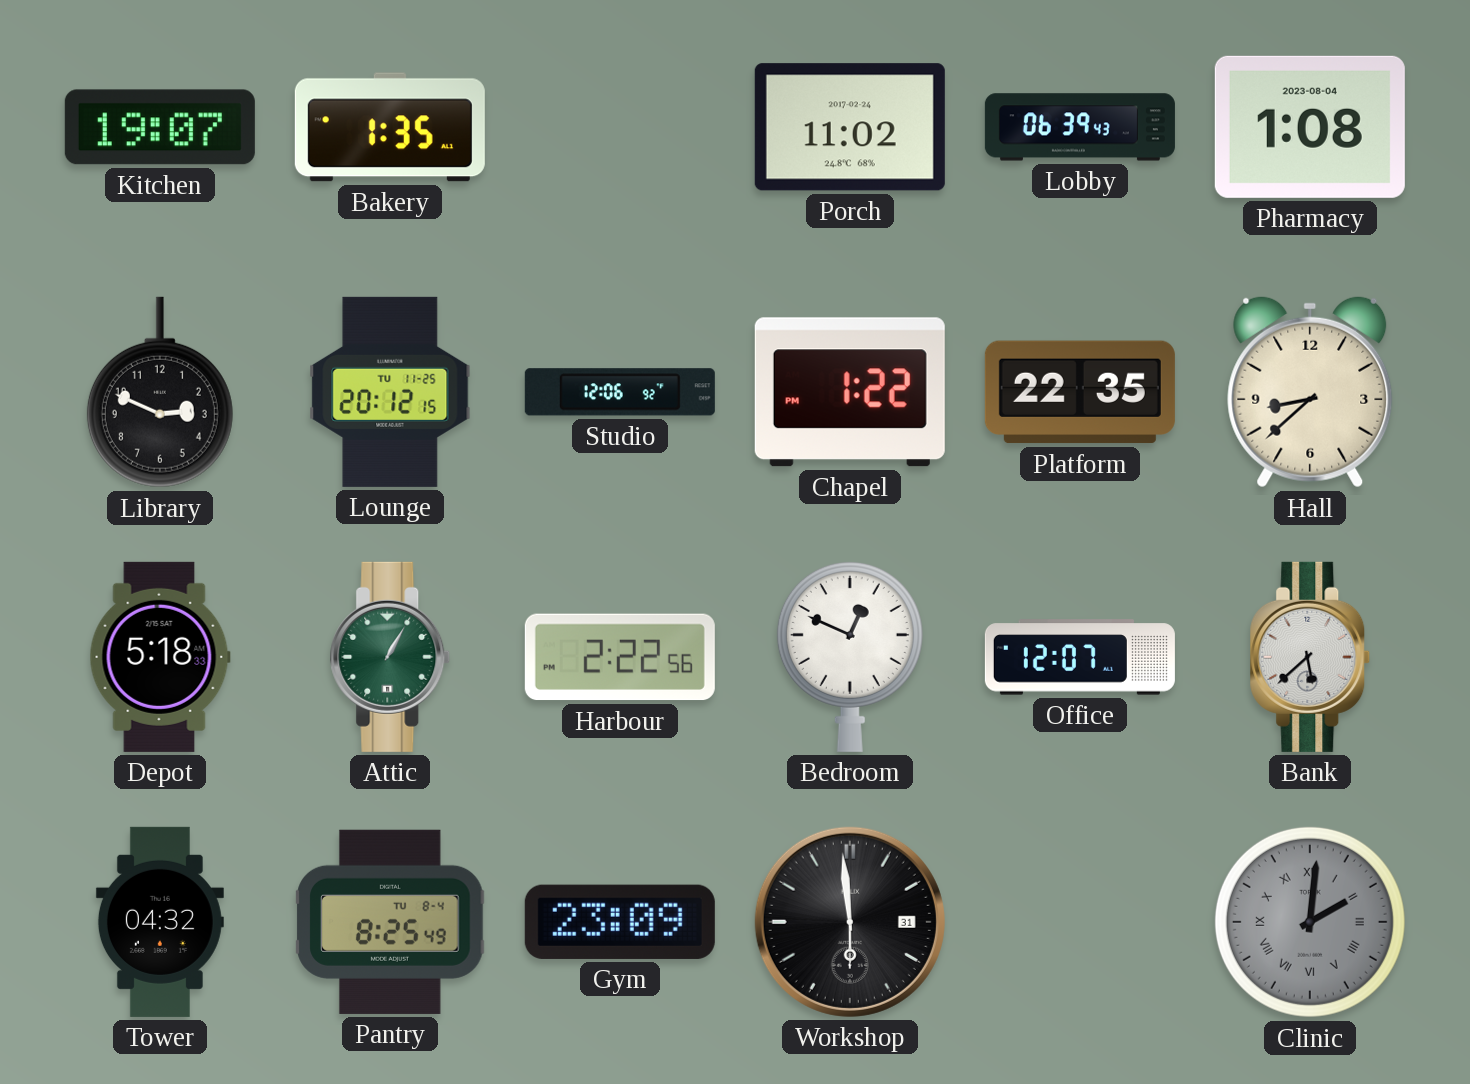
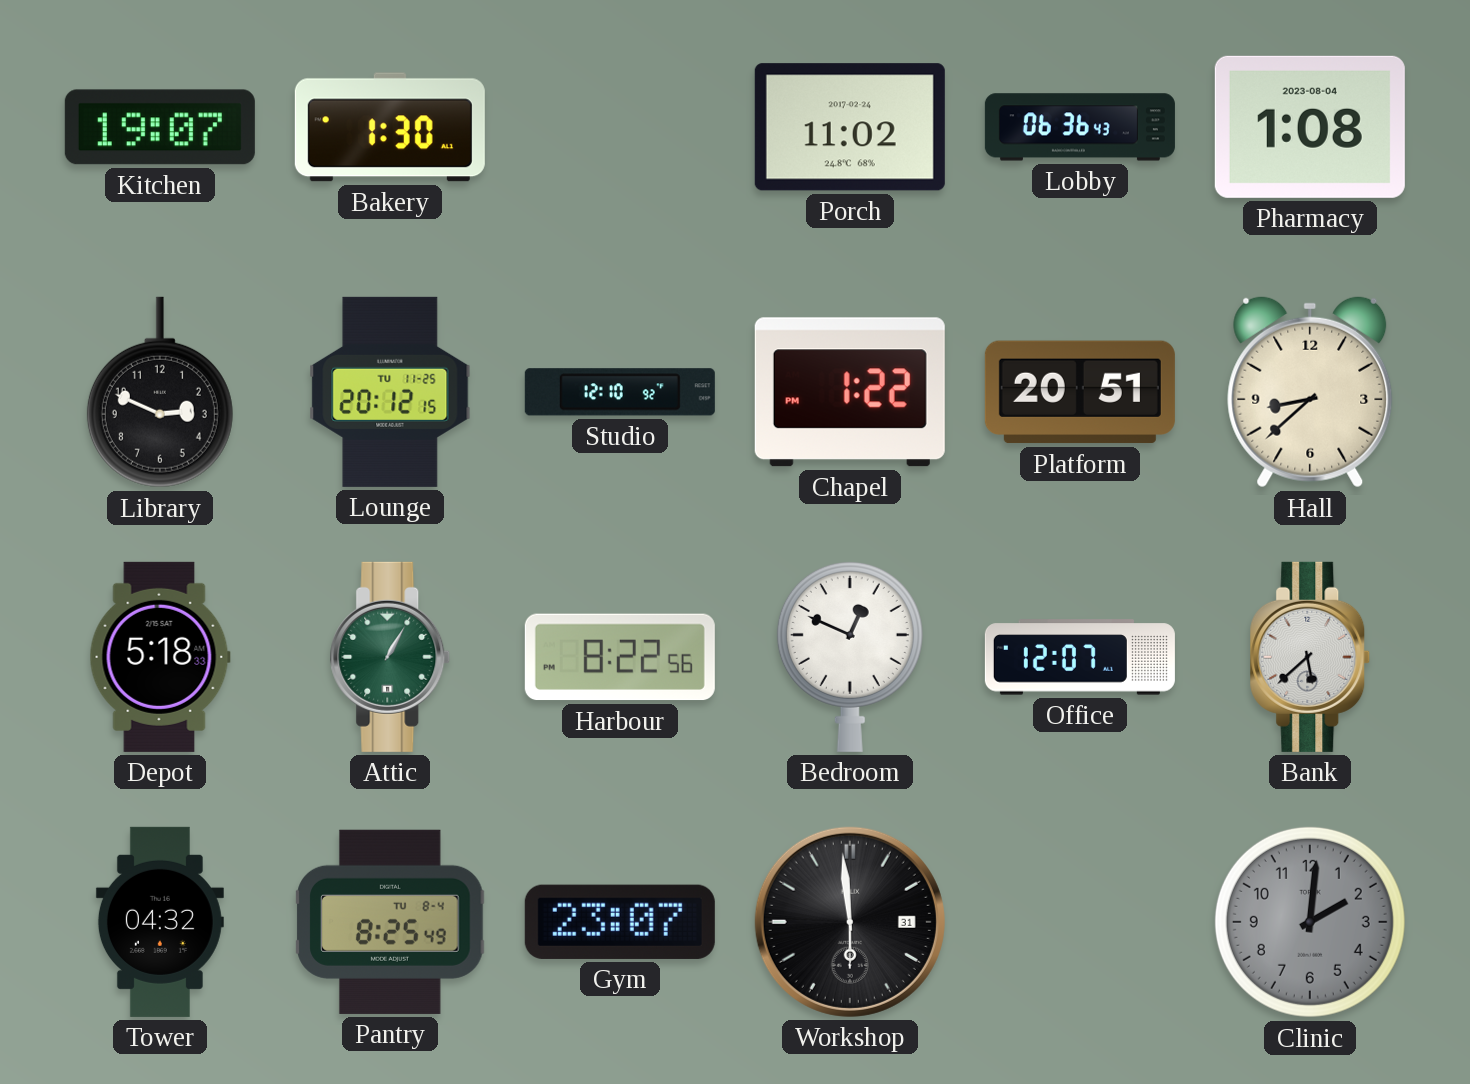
Bakery: 1:35 -> 1:30
Lobby: 06:39 -> 06:36
Studio: 12:06 -> 12:10
Platform: 22:35 -> 20:51
Harbour: 2:22 -> 8:22
Gym: 23:09 -> 23:07
Clinic numerals: Roman -> Arabic
